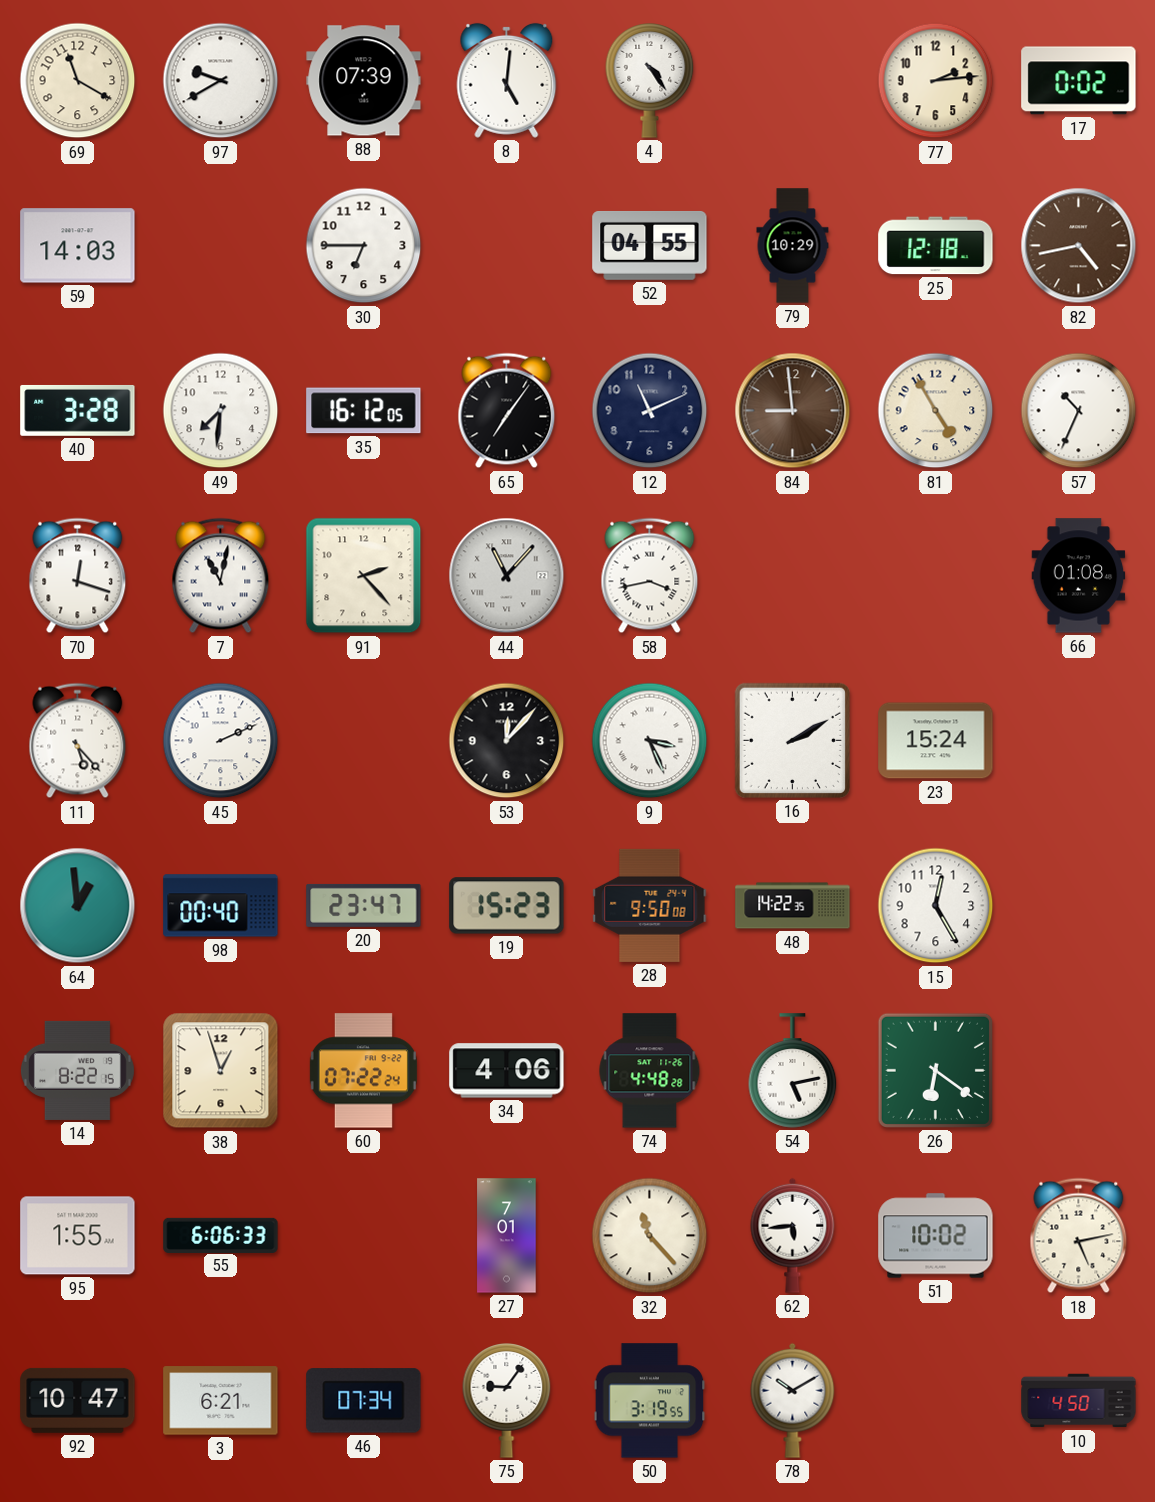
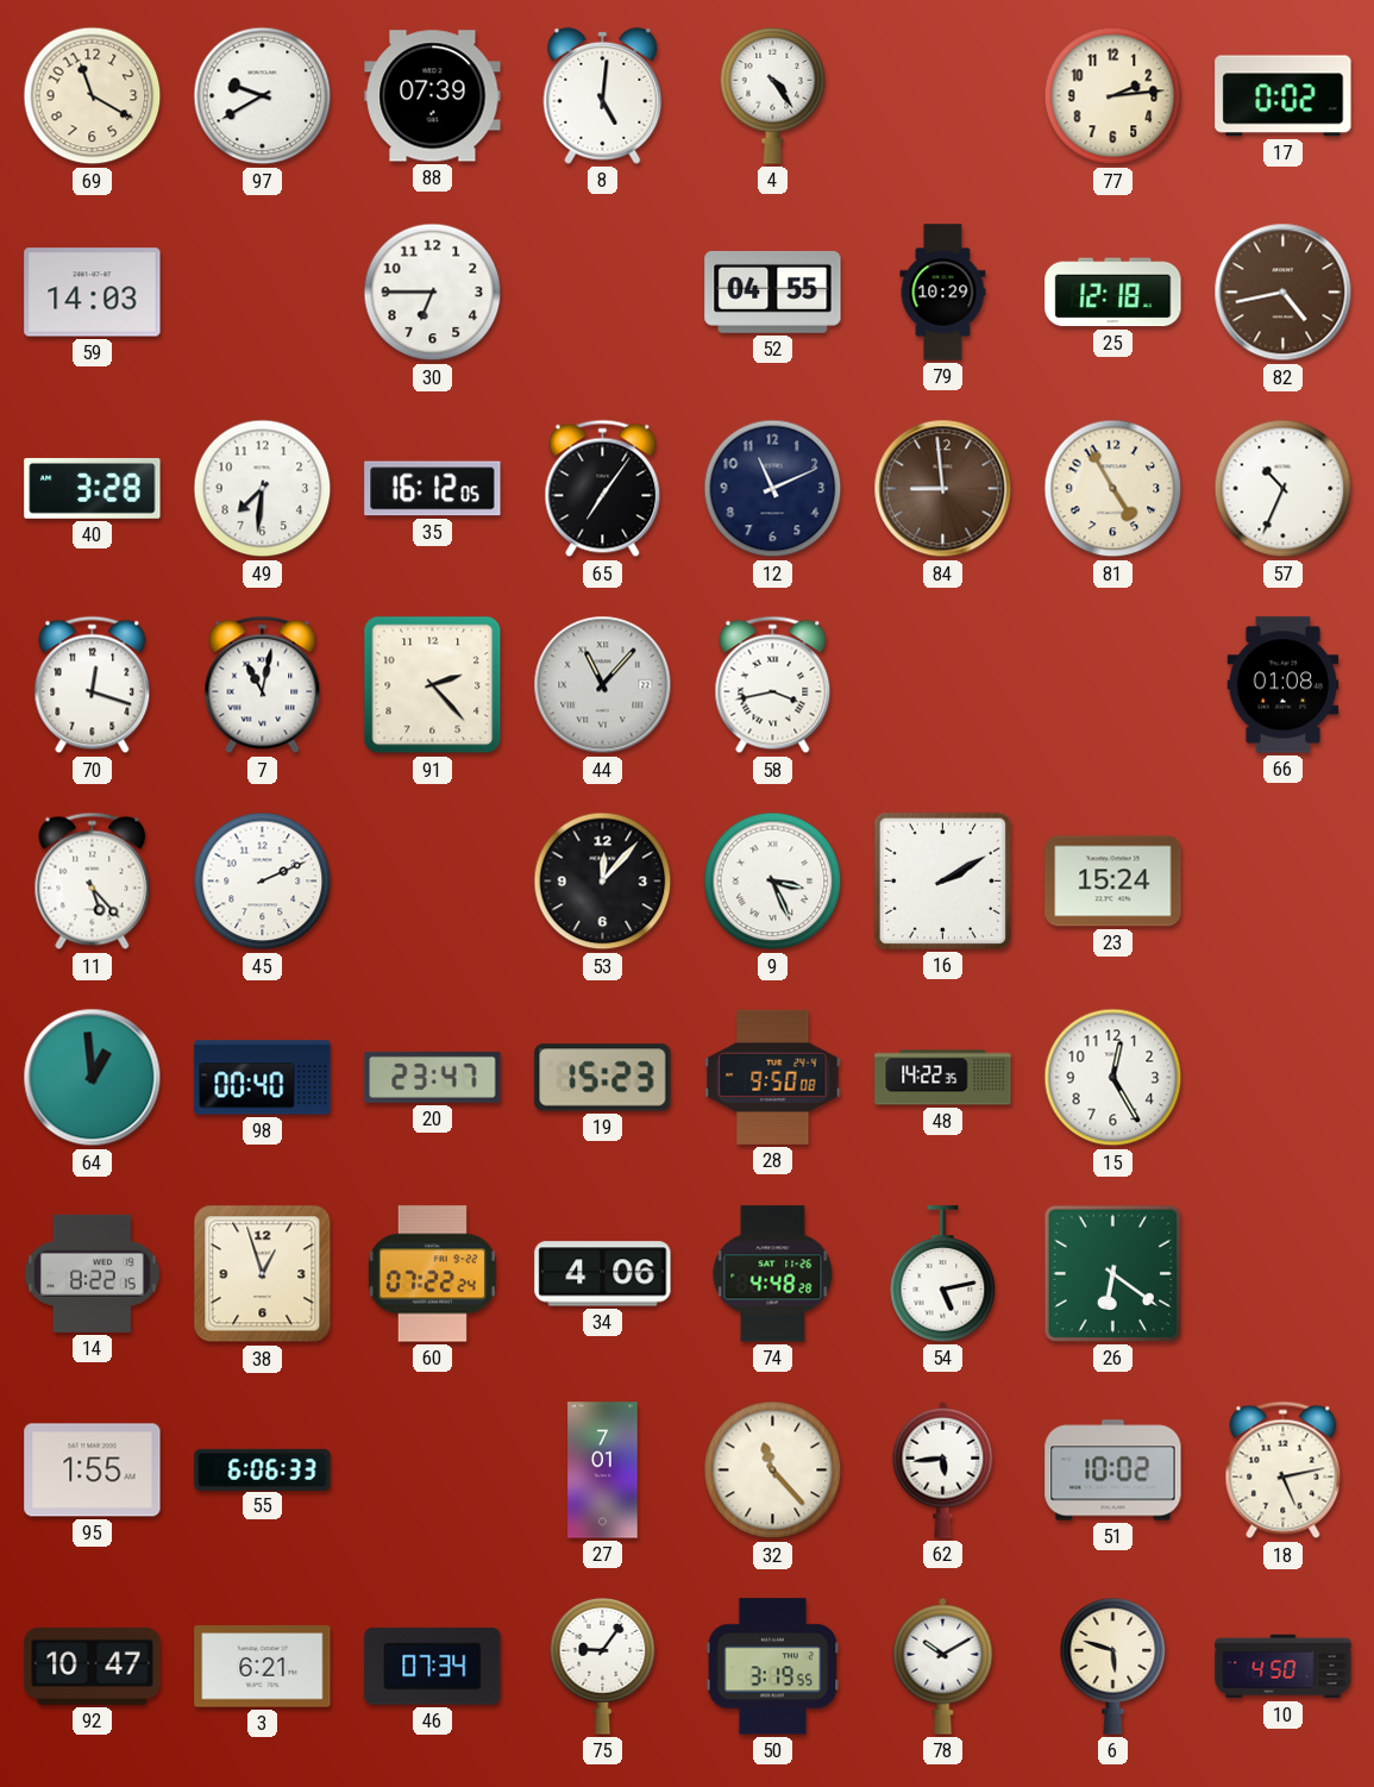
6: none -> 5:48
